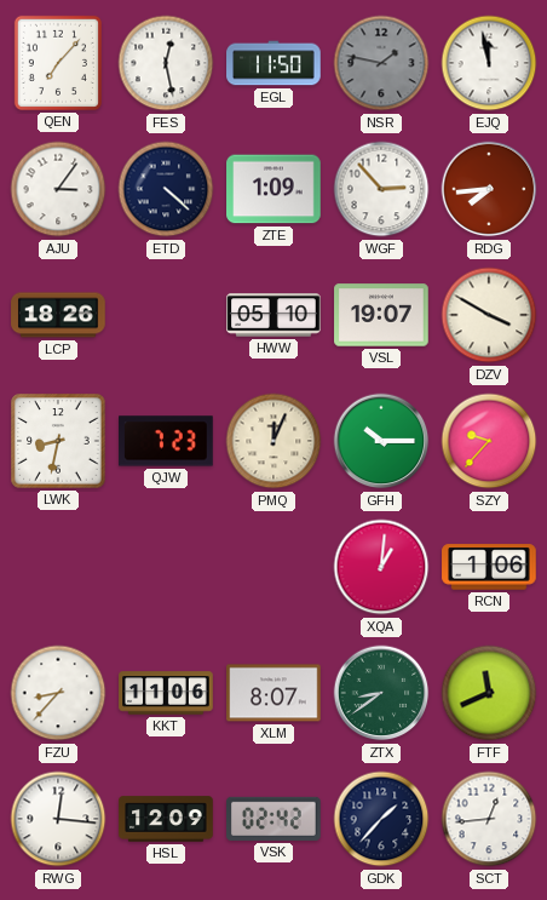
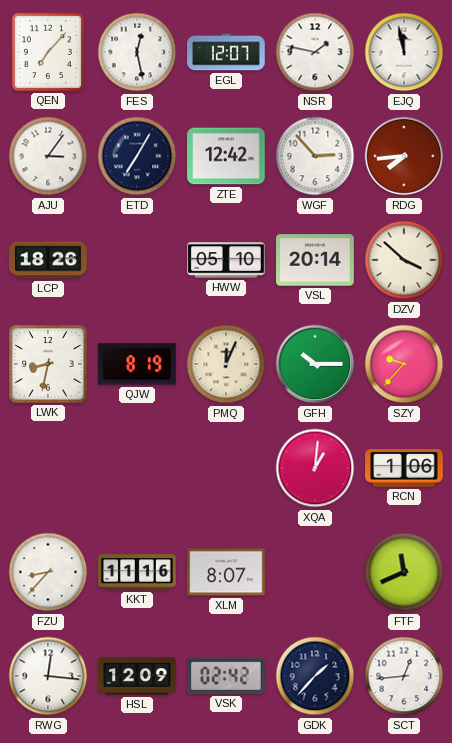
EGL: 11:50 -> 12:07
NSR dial: grey -> white
ETD: 4:22 -> 7:05
ZTE: 1:09 -> 12:42
VSL: 19:07 -> 20:14
DZV: 3:50 -> 3:52
QJW: 7:23 -> 8:19
KKT: 11:06 -> 11:16
ZTX: 8:39 -> none
